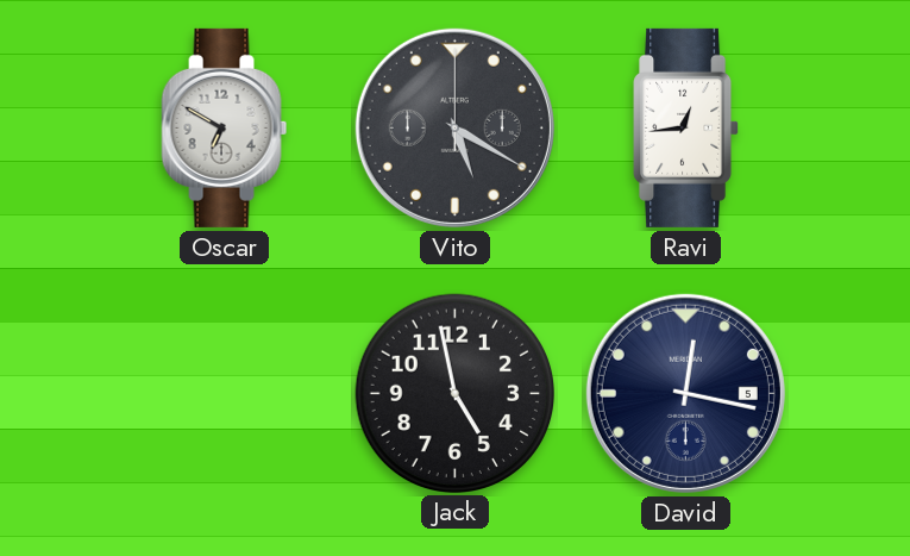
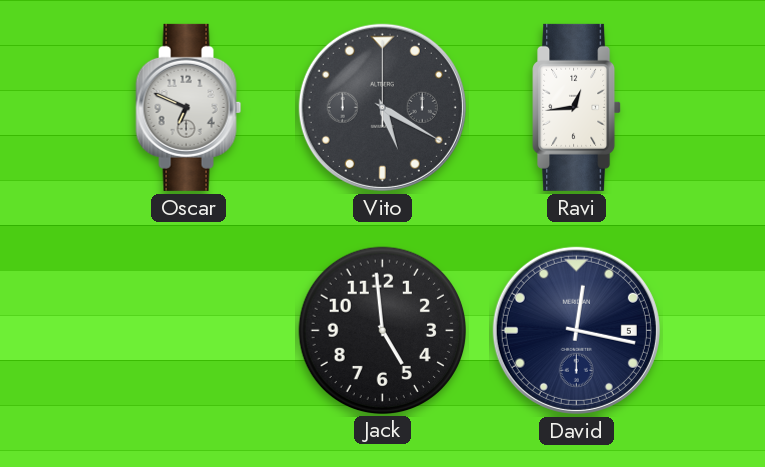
Oscar: 6:50 -> 6:49
Jack: 4:58 -> 4:59
